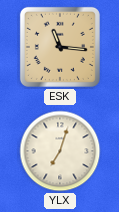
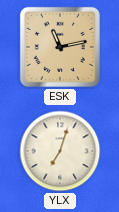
ESK: 11:16 -> 11:13
